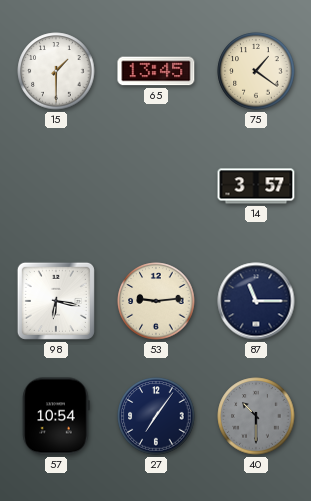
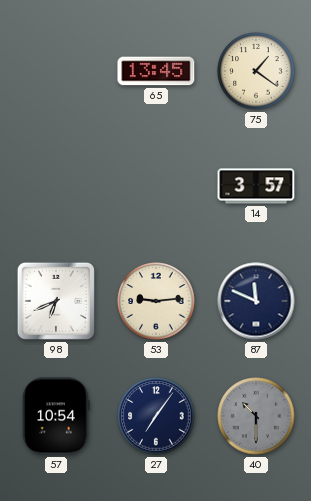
15: 1:30 -> none
98: 6:17 -> 6:41
87: 11:15 -> 11:49
